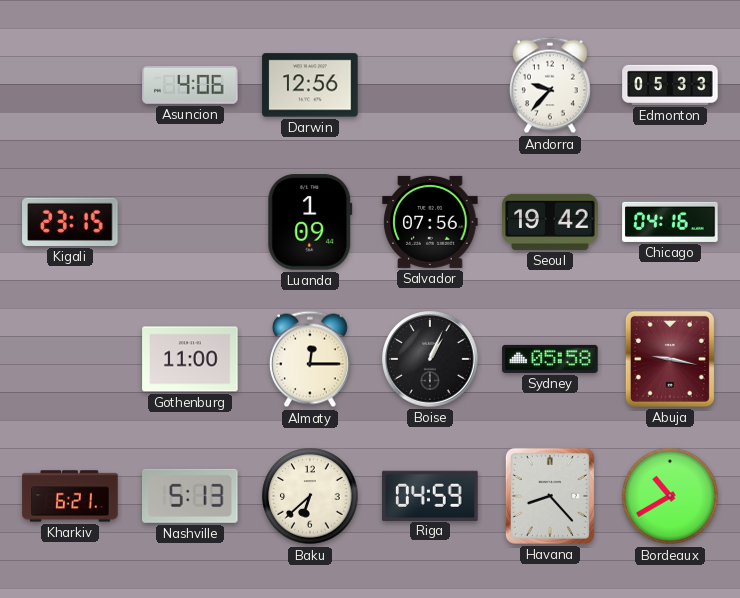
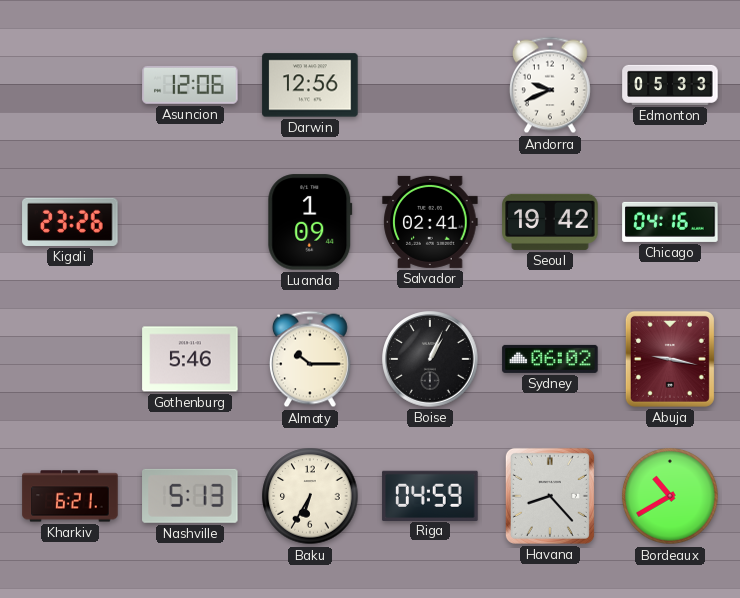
Asuncion: 4:06 -> 12:06
Andorra: 9:37 -> 9:41
Kigali: 23:15 -> 23:26
Salvador: 07:56 -> 02:41
Gothenburg: 11:00 -> 5:46
Almaty: 12:15 -> 10:15
Sydney: 05:58 -> 06:02
Baku: 6:38 -> 6:35
